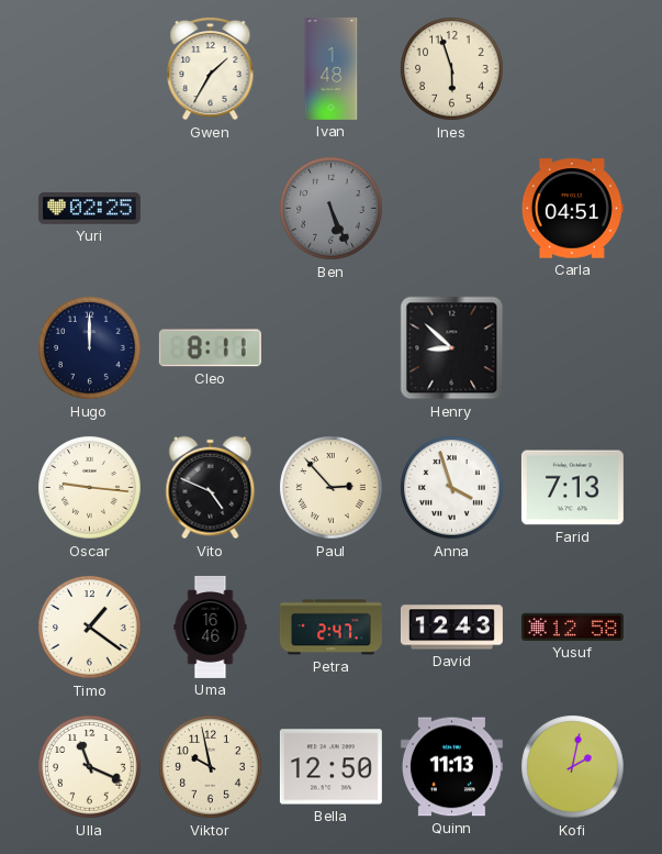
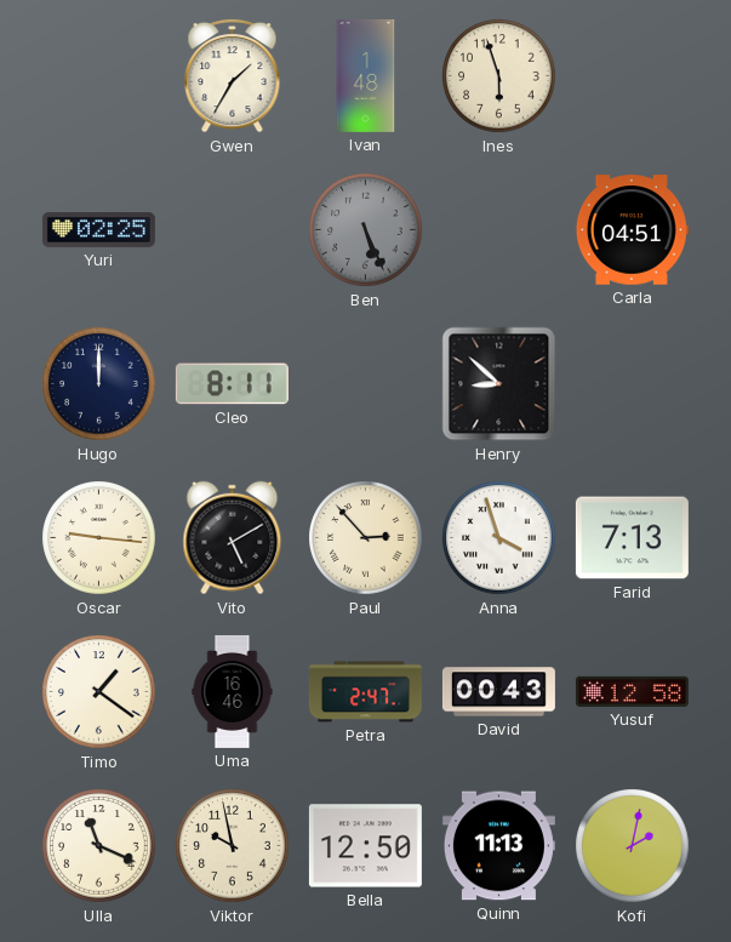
Vito: 4:49 -> 5:10
David: 12:43 -> 00:43
